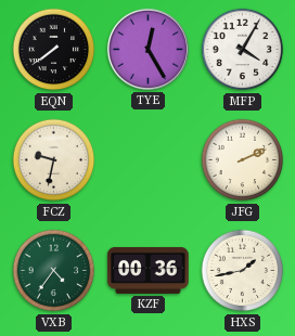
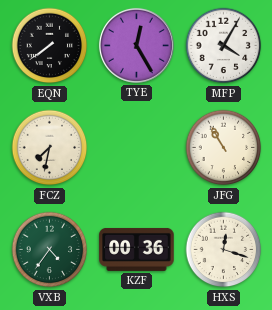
FCZ: 9:32 -> 7:32
JFG: 2:11 -> 10:55
HXS: 1:43 -> 12:18
